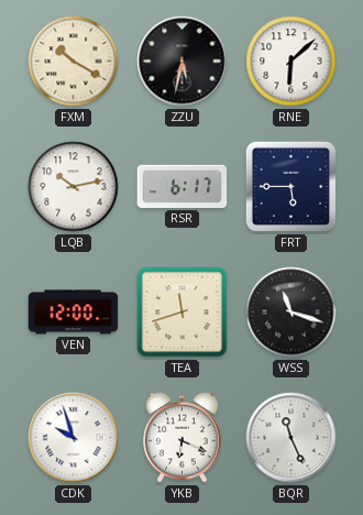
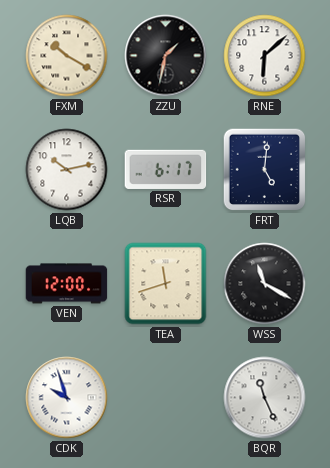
ZZU: 5:32 -> 1:32
FRT: 5:45 -> 5:01
WSS: 11:18 -> 11:20
YKB: 6:19 -> none
